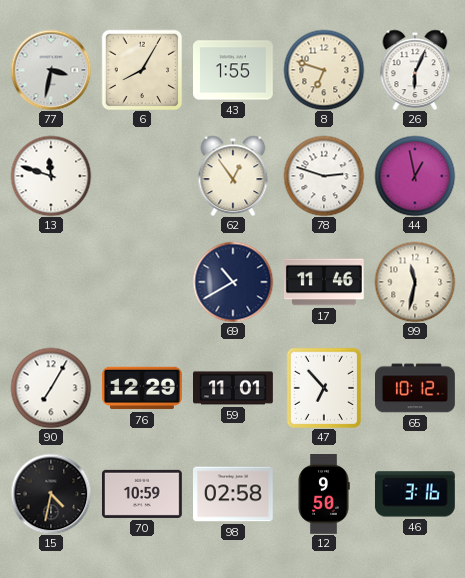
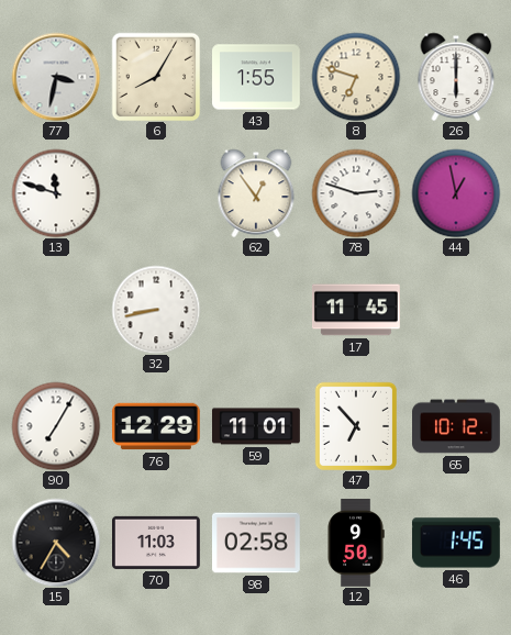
26: 6:04 -> 6:00
32: none -> 8:43
69: 10:40 -> none
17: 11:46 -> 11:45
99: 11:32 -> none
15: 4:32 -> 4:35
70: 10:59 -> 11:03
46: 3:16 -> 1:45
